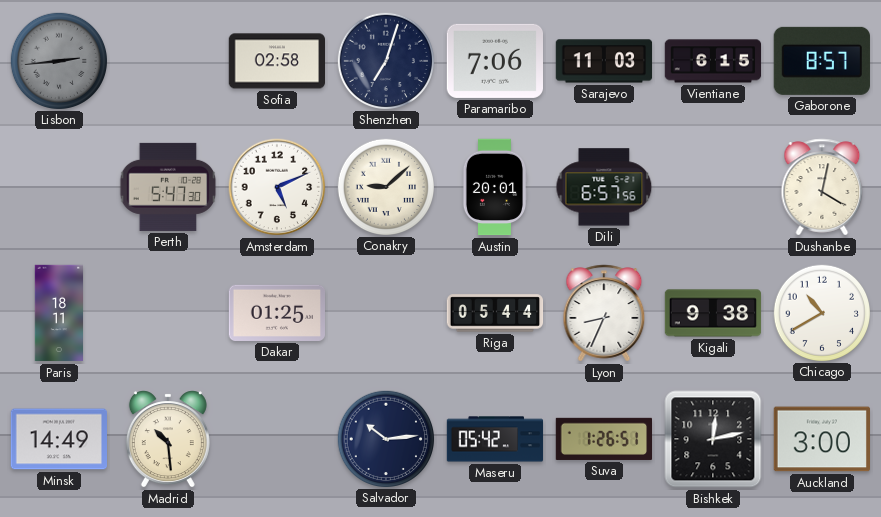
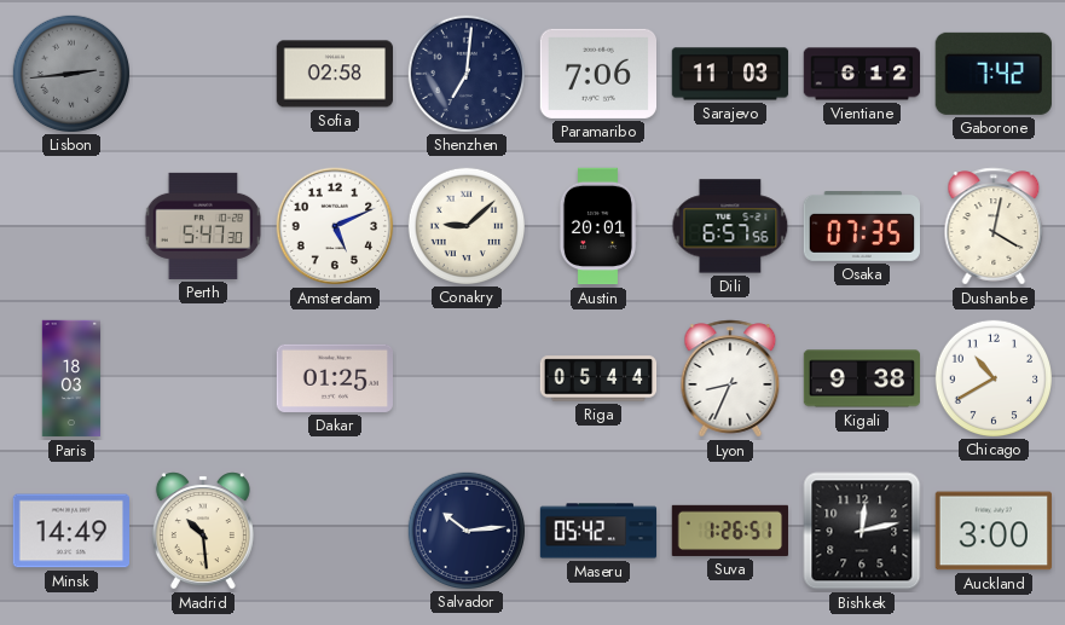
Shenzhen: 7:03 -> 7:01
Vientiane: 6:15 -> 6:12
Gaborone: 8:57 -> 7:42
Osaka: none -> 07:35
Paris: 18:11 -> 18:03
